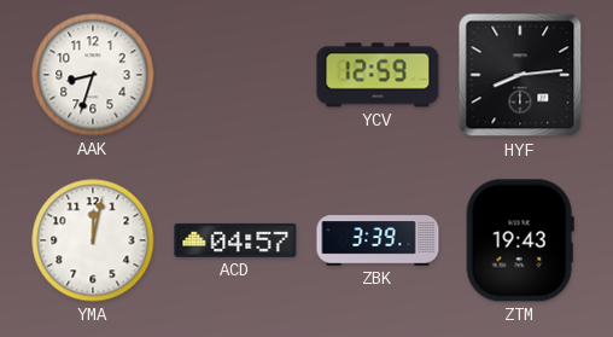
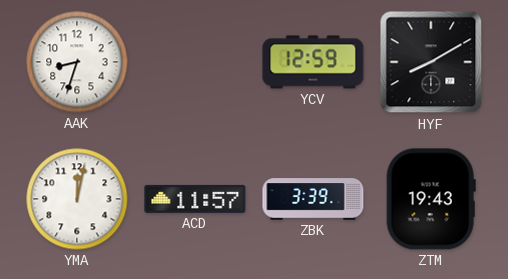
HYF: 8:14 -> 8:10
ACD: 04:57 -> 11:57
